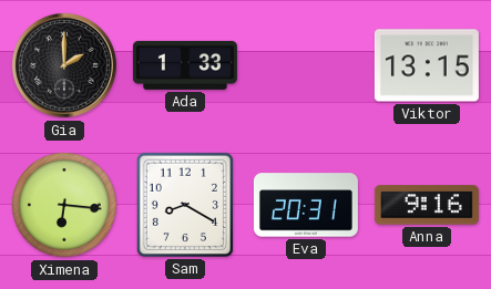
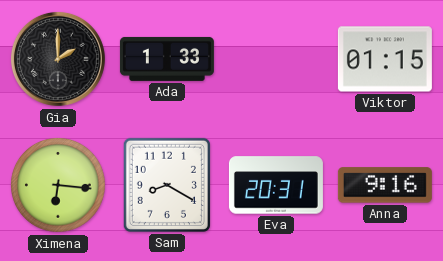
Viktor: 13:15 -> 01:15
